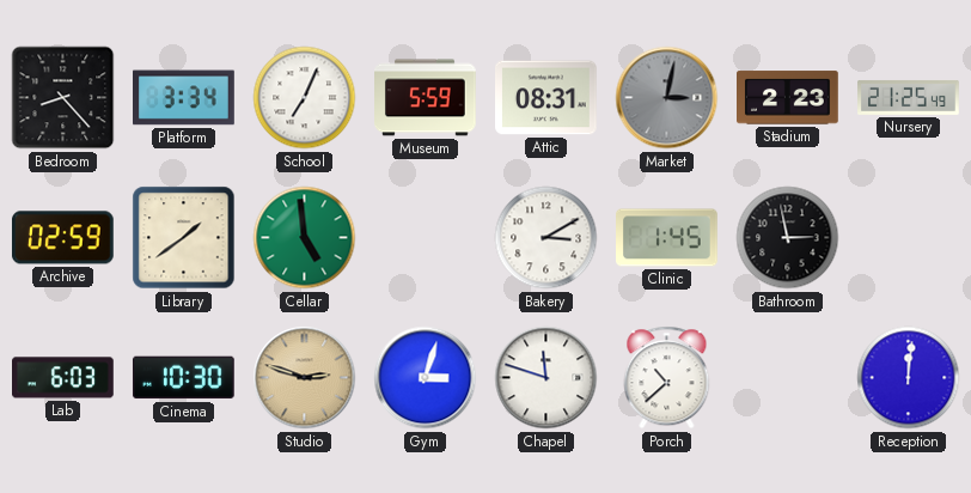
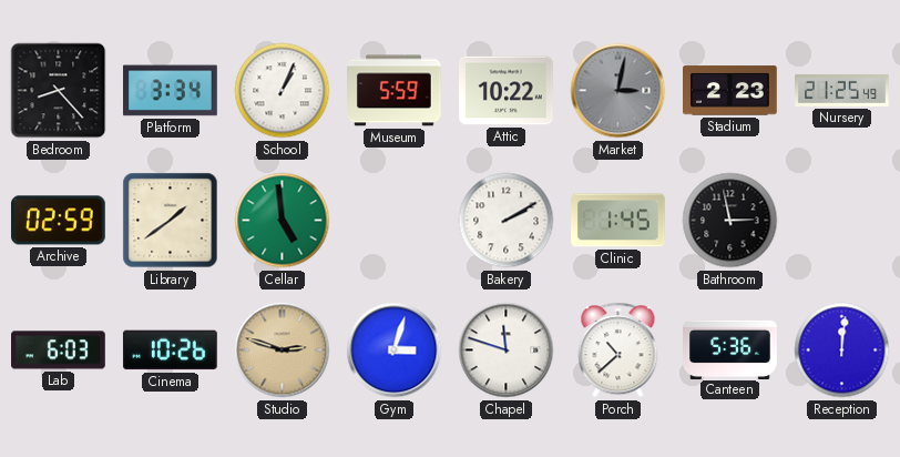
School: 7:04 -> 1:04
Attic: 08:31 -> 10:22
Bakery: 3:10 -> 2:10
Cinema: 10:30 -> 10:26
Canteen: none -> 5:36
